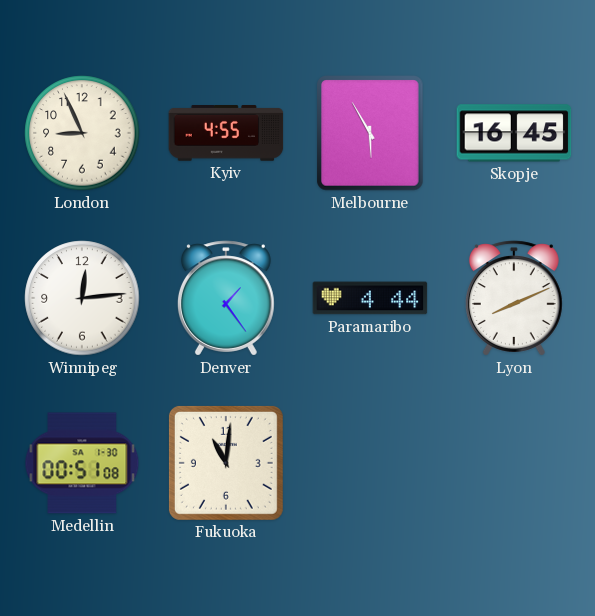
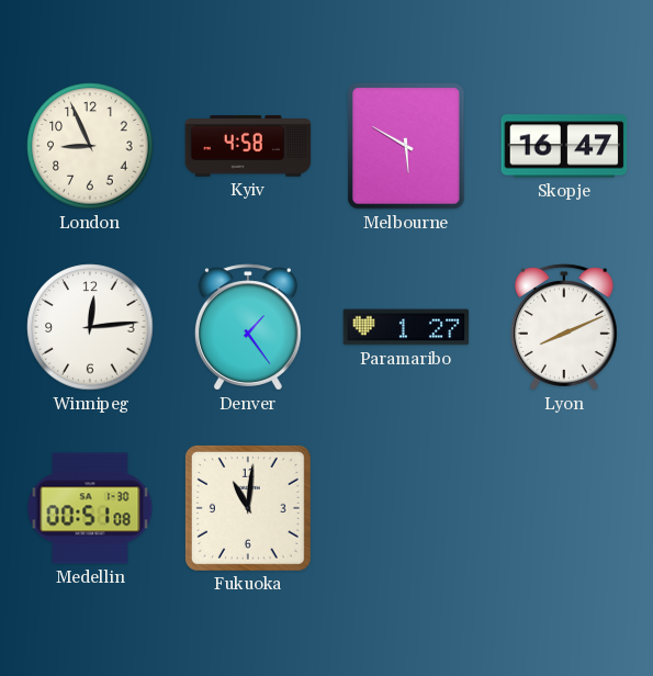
Kyiv: 4:55 -> 4:58
Melbourne: 5:55 -> 5:50
Skopje: 16:45 -> 16:47
Paramaribo: 4:44 -> 1:27
